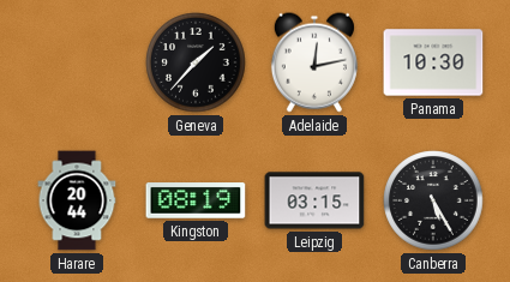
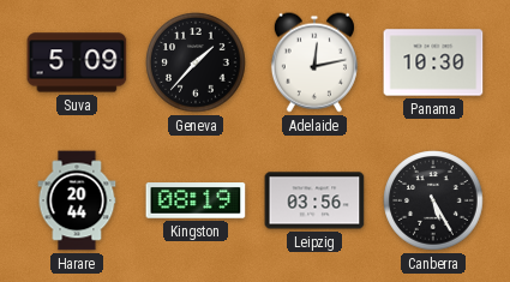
Suva: none -> 5:09
Leipzig: 03:15 -> 03:56
